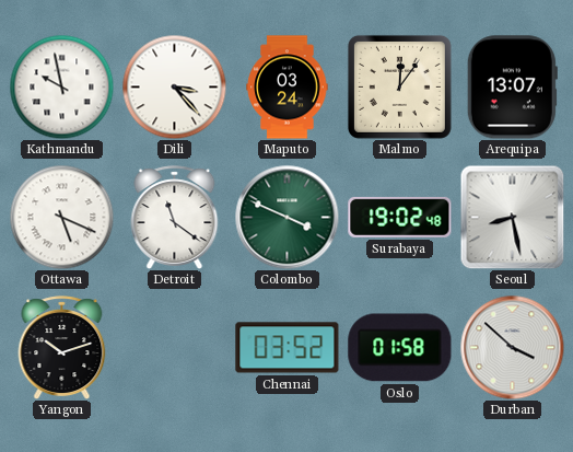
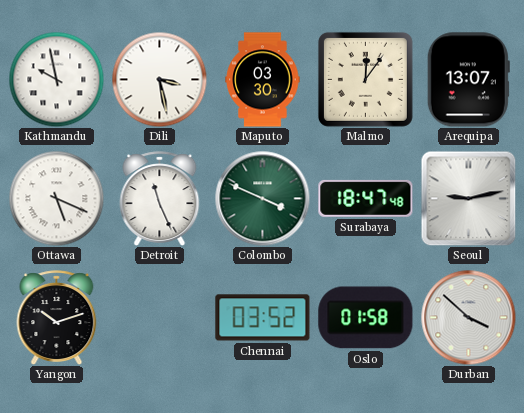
Dili: 3:23 -> 3:28
Maputo: 03:24 -> 03:30
Detroit: 11:21 -> 11:26
Surabaya: 19:02 -> 18:47
Seoul: 8:28 -> 9:13
